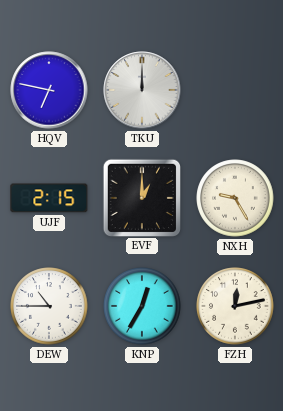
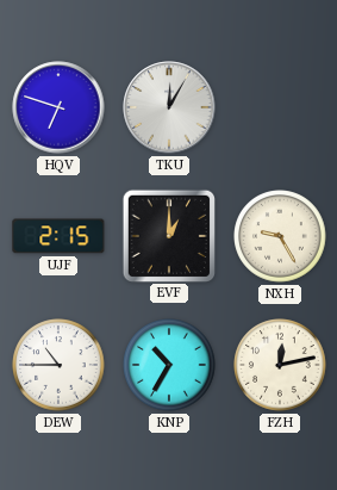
HQV: 6:47 -> 6:48
TKU: 12:00 -> 12:05
KNP: 12:35 -> 10:35
